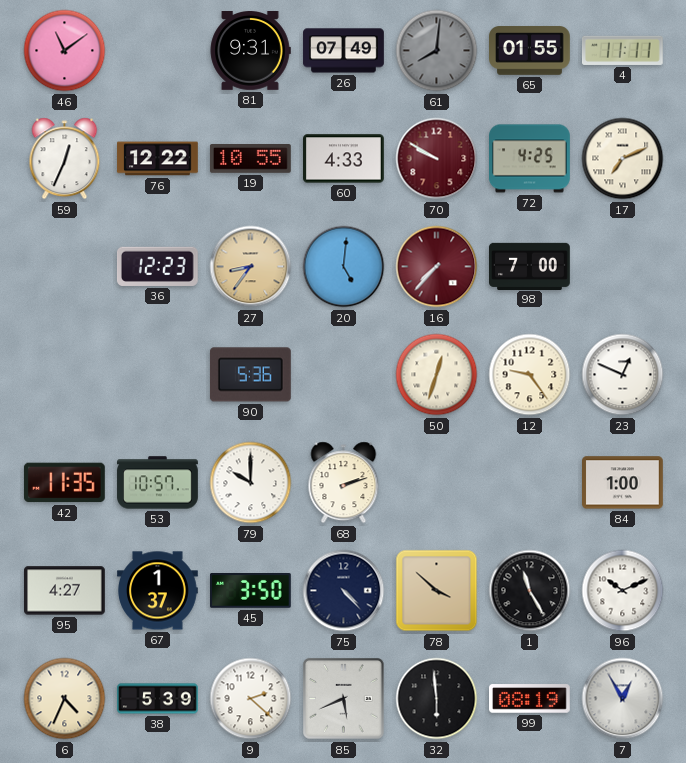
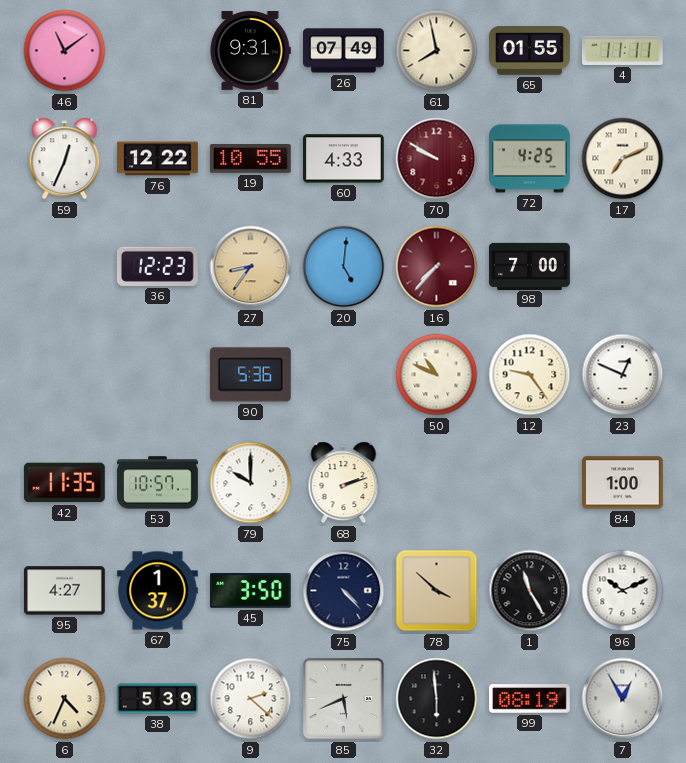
61: 8:01 -> 7:58
61 dial: grey -> cream
50: 12:33 -> 10:49
